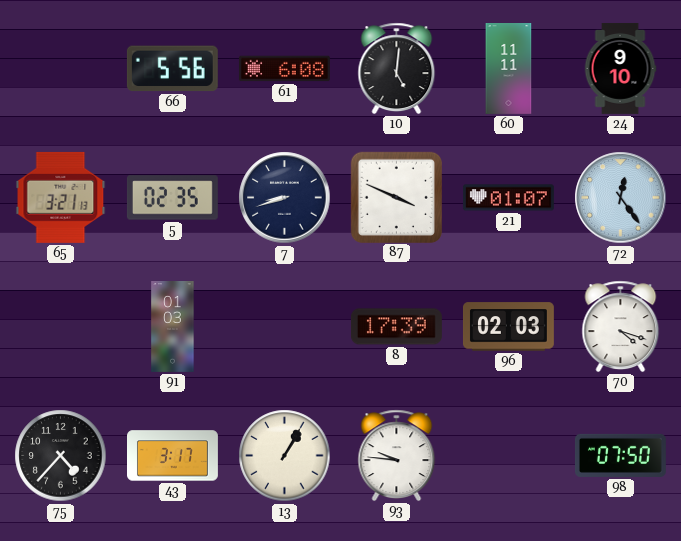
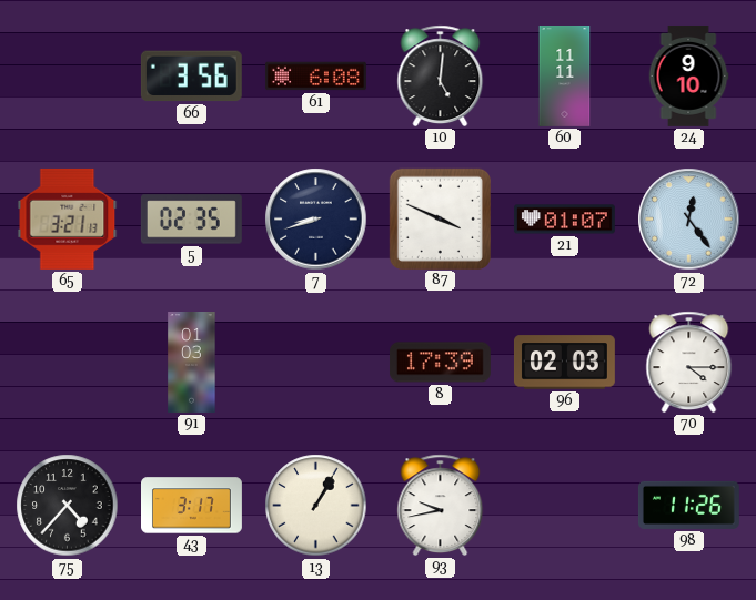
66: 5:56 -> 3:56
70: 4:18 -> 4:15
93: 9:46 -> 9:43
98: 07:50 -> 11:26
